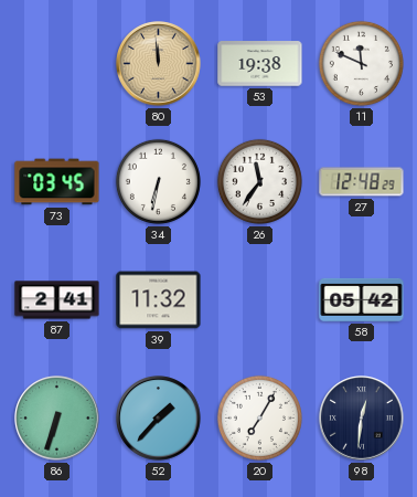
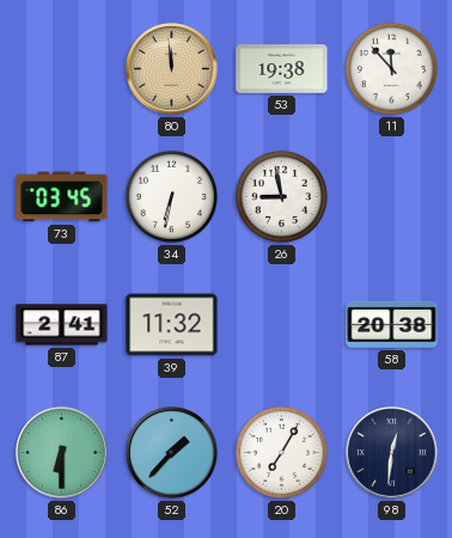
11: 11:49 -> 11:53
26: 11:36 -> 8:58
27: 12:48 -> none
58: 05:42 -> 20:38
86: 6:33 -> 6:30
